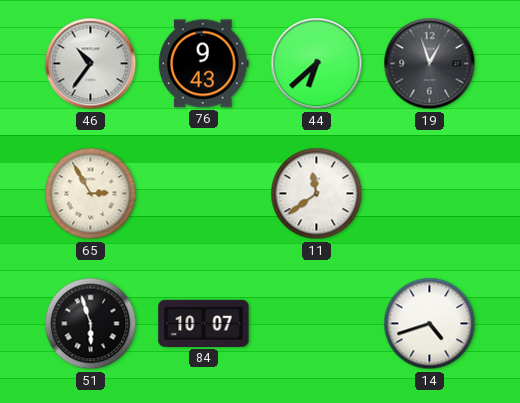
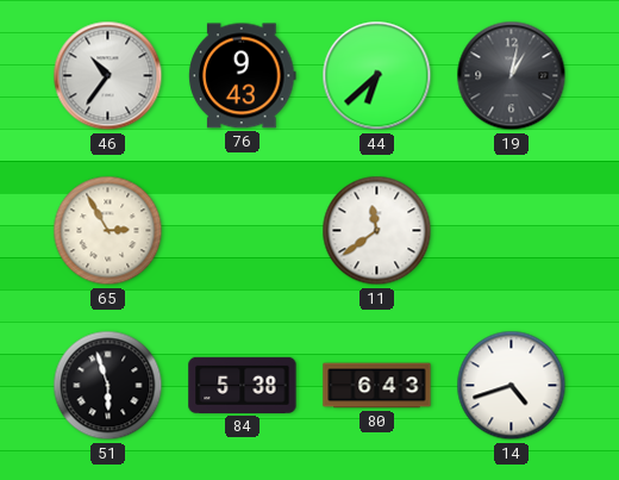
19: 12:57 -> 1:02
84: 10:07 -> 5:38
80: none -> 6:43
